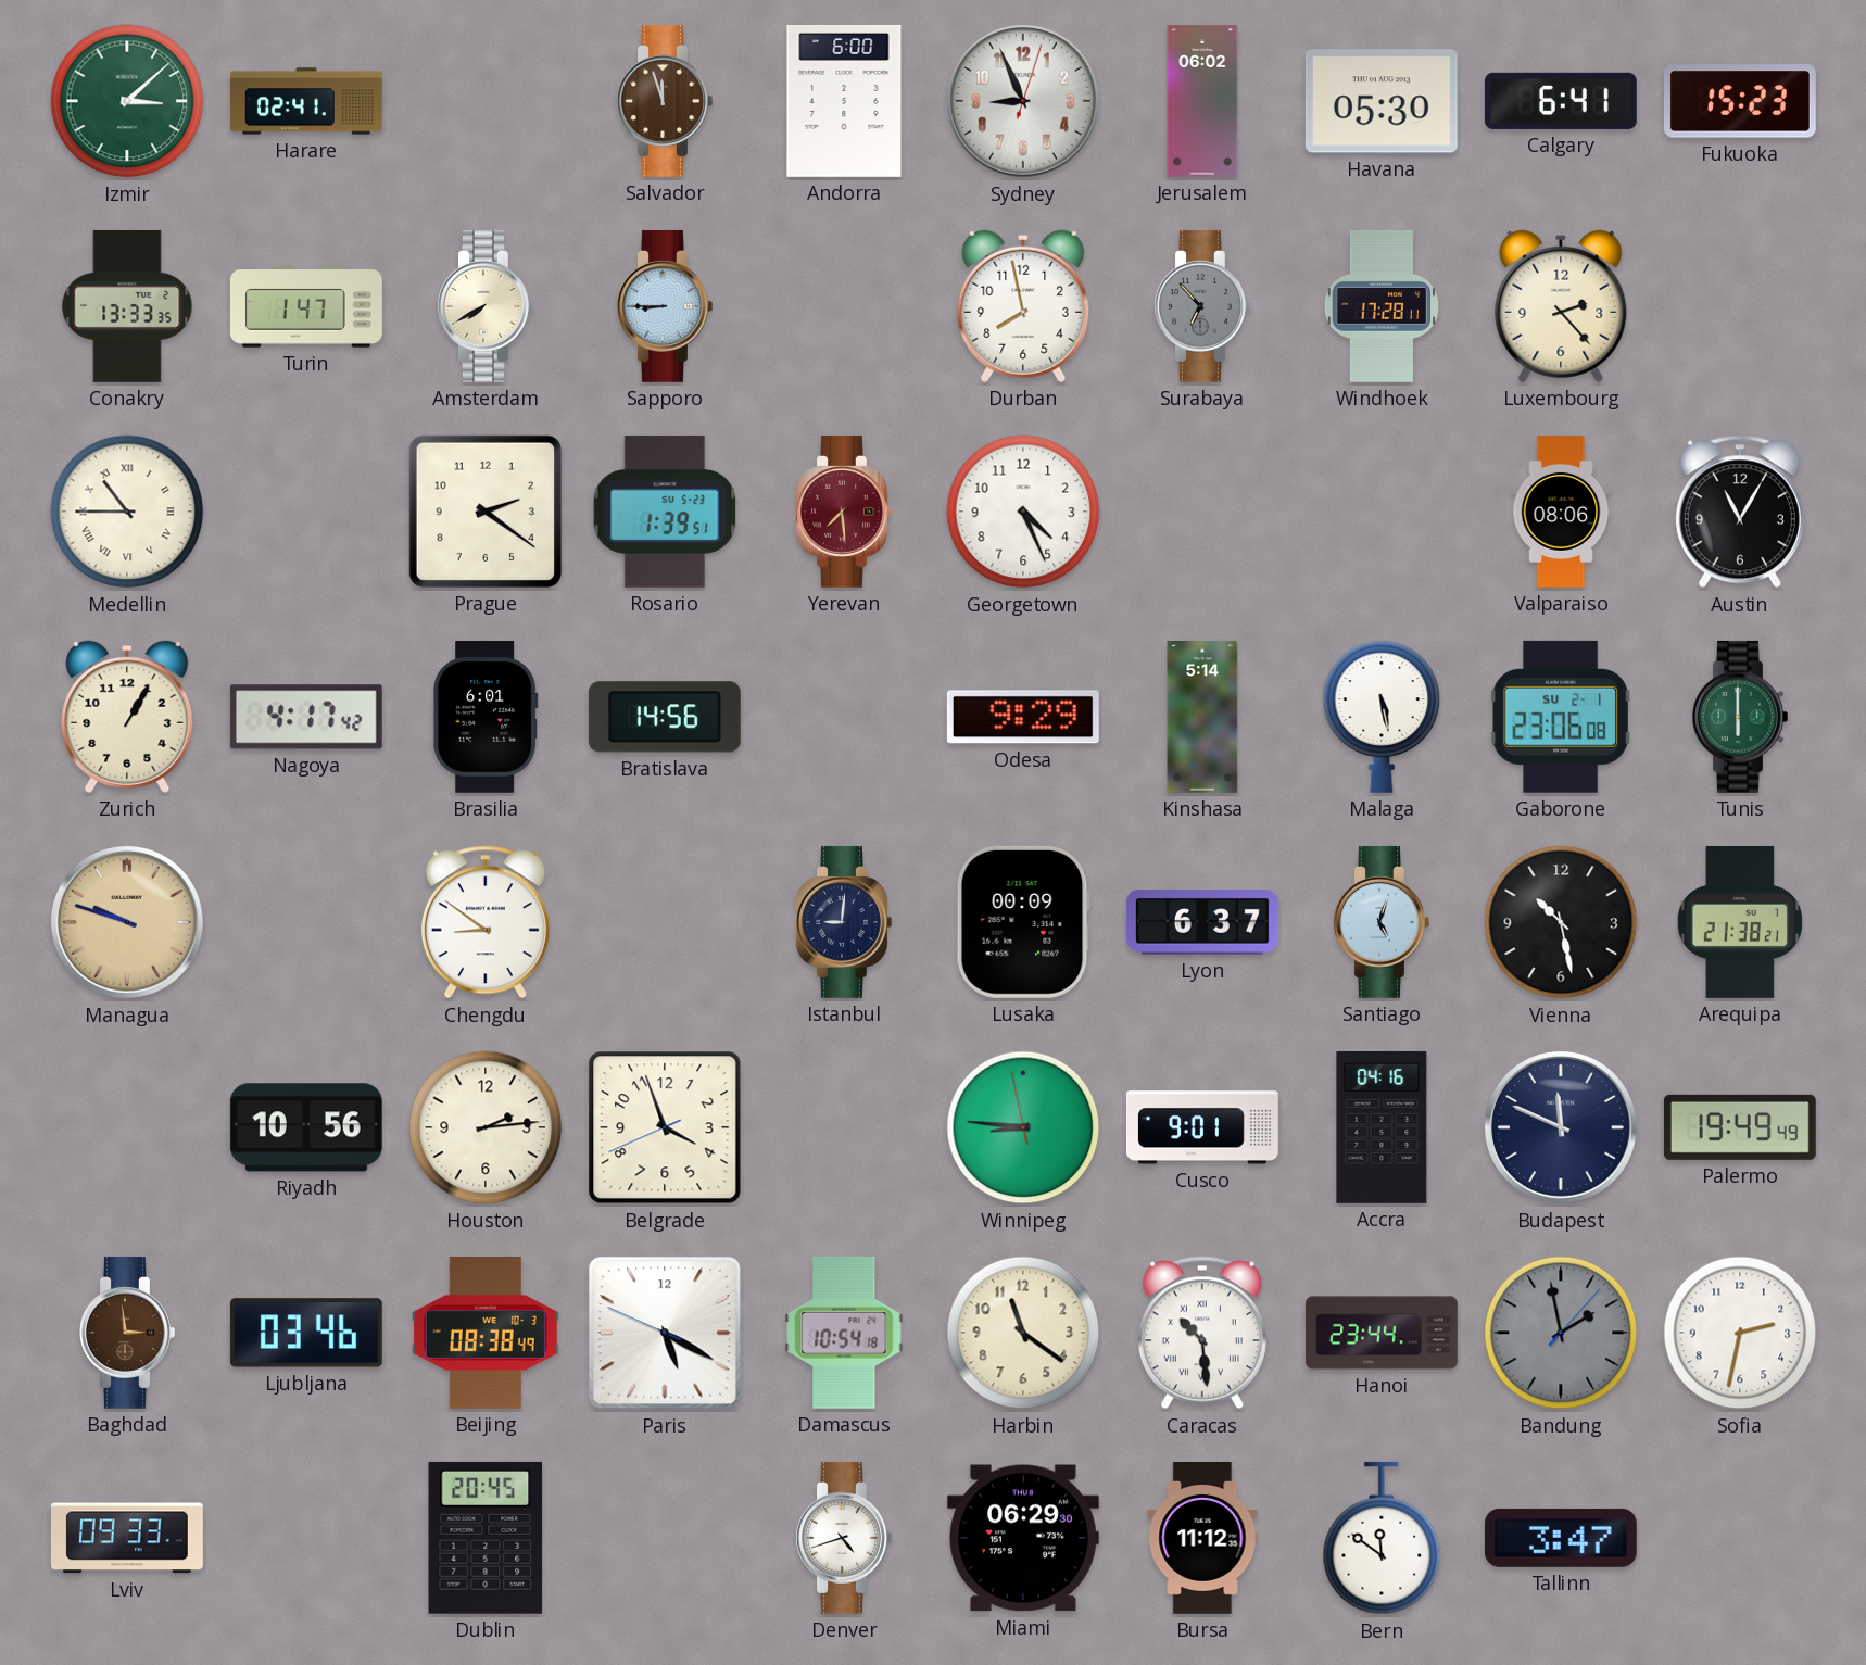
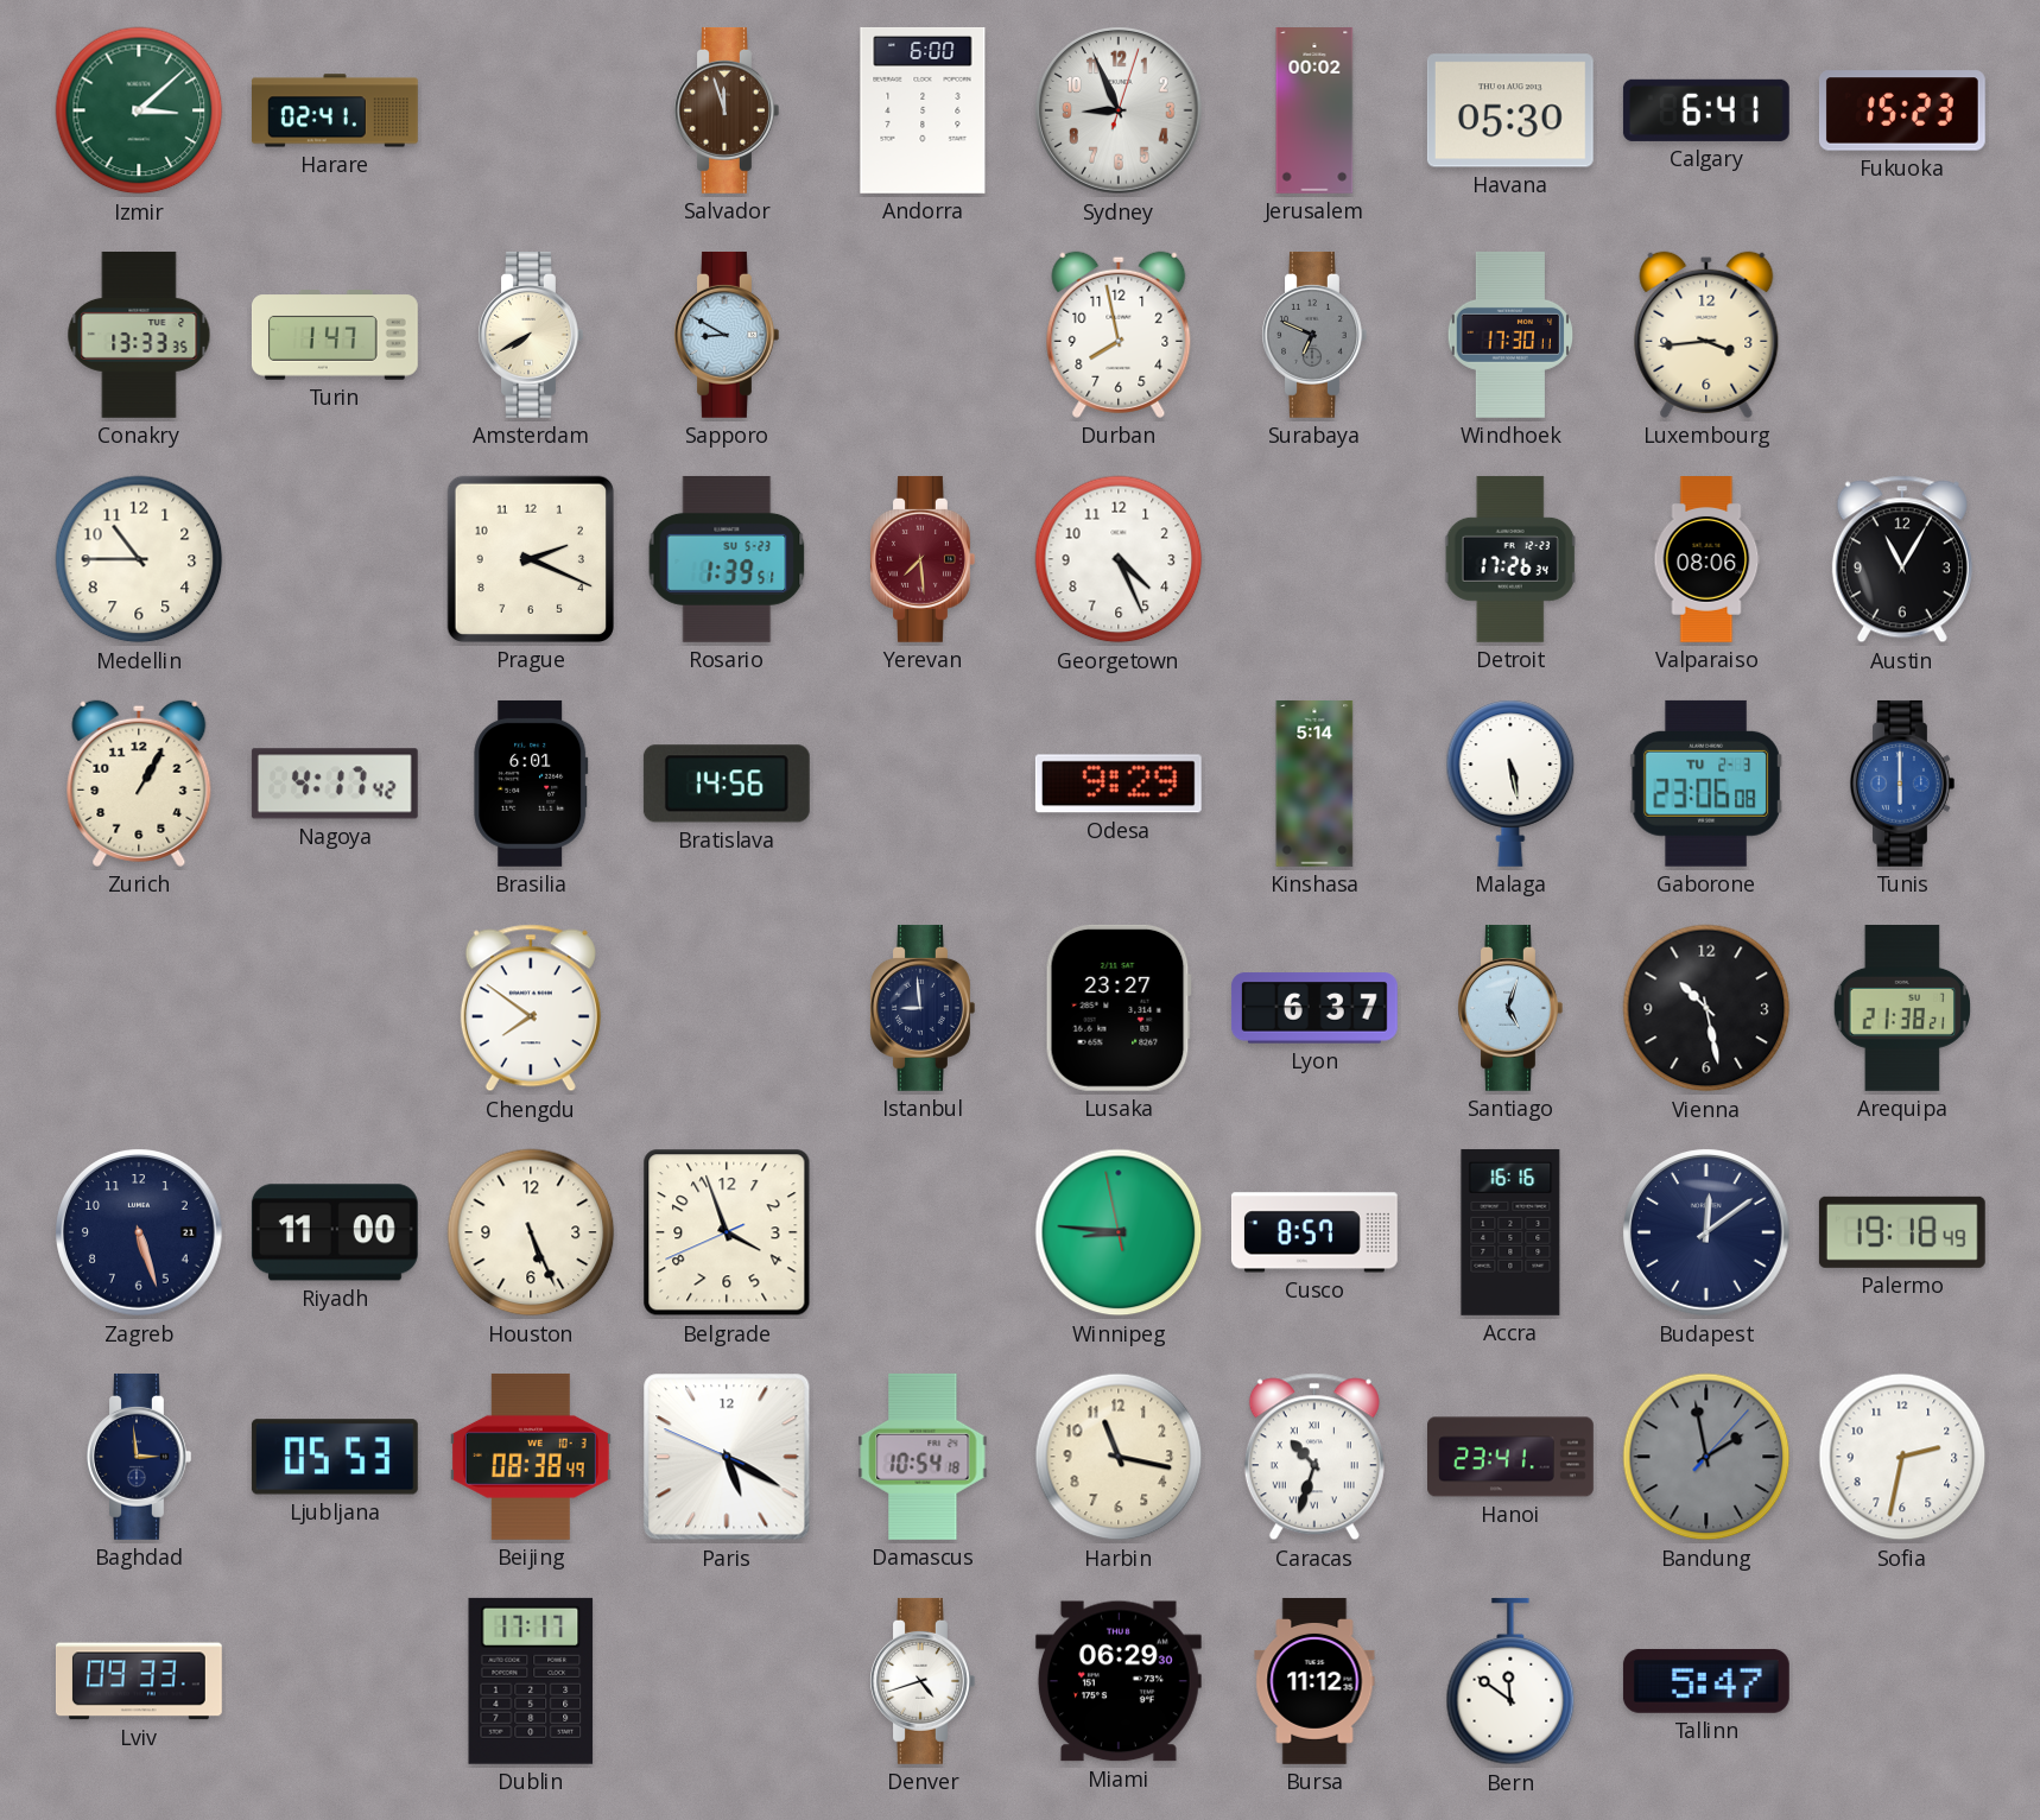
Jerusalem: 06:02 -> 00:02
Sapporo: 8:45 -> 8:50
Surabaya: 6:53 -> 6:49
Windhoek: 17:28 -> 17:30
Luxembourg: 2:23 -> 3:44
Medellin numerals: Roman -> Arabic
Prague: 2:21 -> 2:19
Detroit: none -> 17:26
Gaborone date: SU 2-1 -> TU 2-3
Tunis dial: green -> blue
Managua: 9:48 -> none
Chengdu: 8:51 -> 7:51
Istanbul: 9:01 -> 8:59
Lusaka: 00:09 -> 23:27
Zagreb: none -> 5:27
Riyadh: 10:56 -> 11:00
Houston: 2:14 -> 5:26
Cusco: 9:01 -> 8:57
Accra: 04:16 -> 16:16
Budapest: 11:49 -> 12:09
Palermo: 19:49 -> 19:18
Baghdad dial: brown -> navy
Ljubljana: 03:46 -> 05:53
Harbin: 11:21 -> 11:17
Caracas: 10:29 -> 10:33
Hanoi: 23:44 -> 23:41
Dublin: 20:45 -> 17:17
Tallinn: 3:47 -> 5:47
